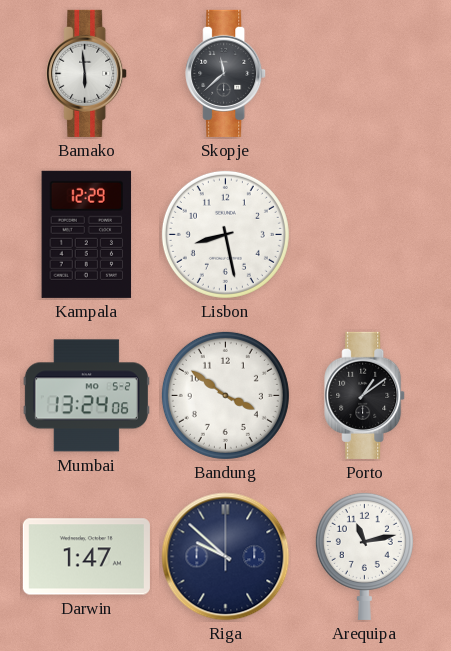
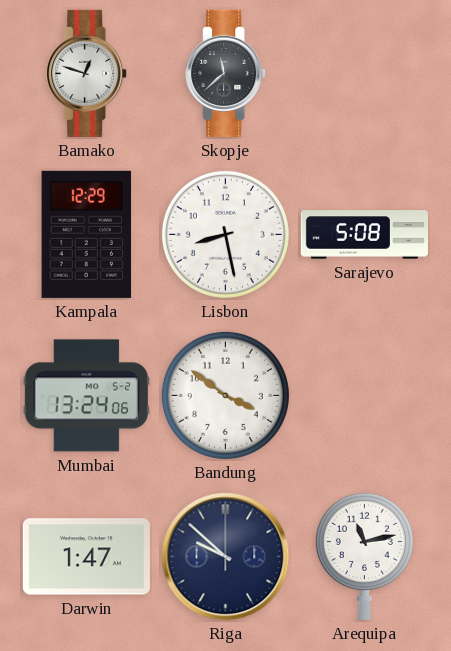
Bamako: 5:59 -> 12:48
Sarajevo: none -> 5:08
Porto: 1:09 -> none
